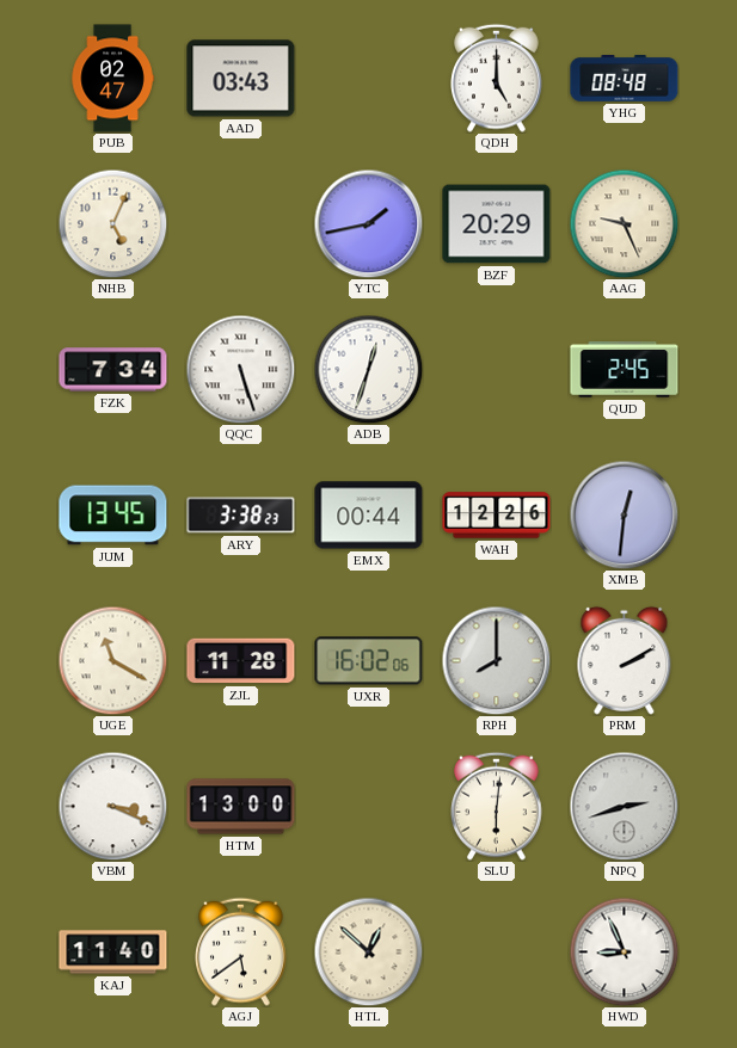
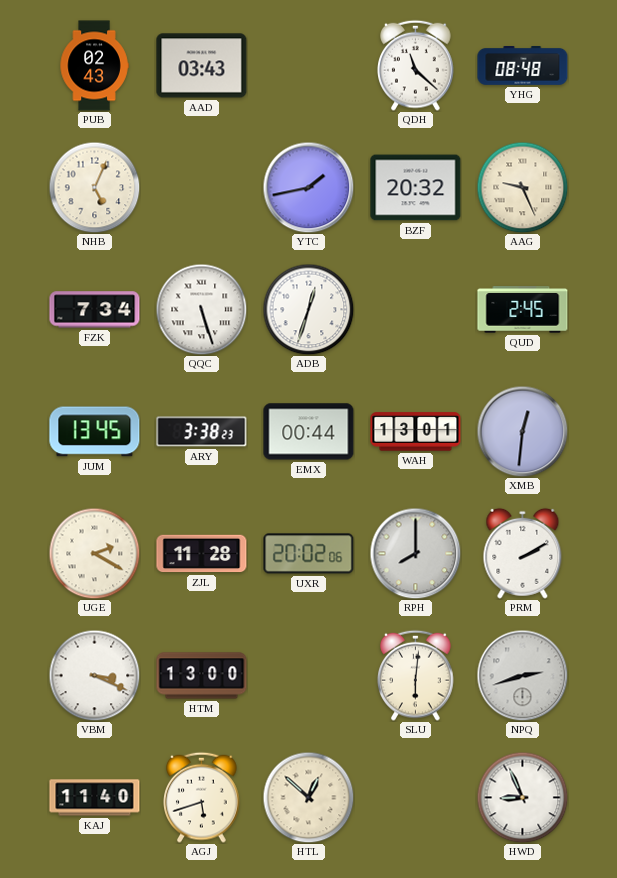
PUB: 02:47 -> 02:43
QDH: 5:00 -> 11:22
BZF: 20:29 -> 20:32
WAH: 12:26 -> 13:01
UGE: 11:20 -> 2:20
UXR: 16:02 -> 20:02
AGJ: 5:39 -> 5:42
